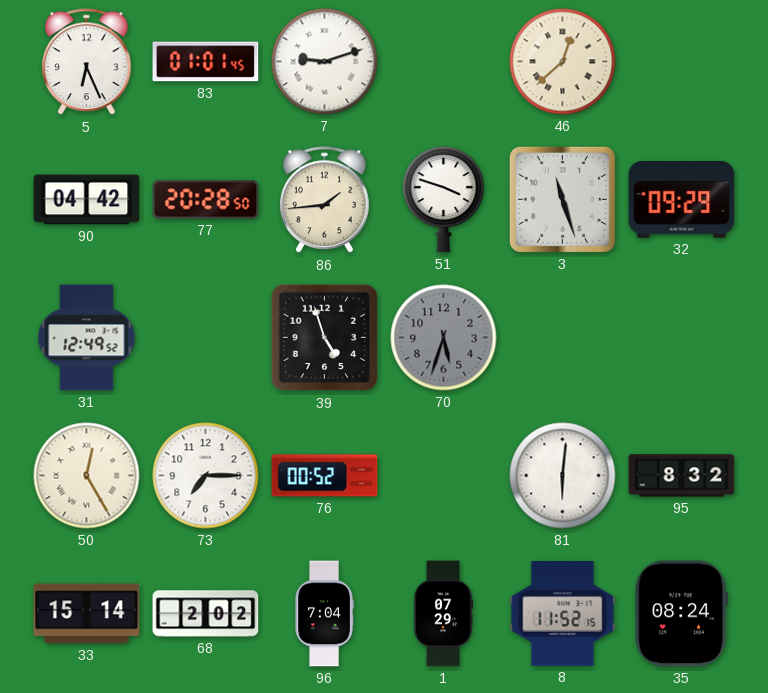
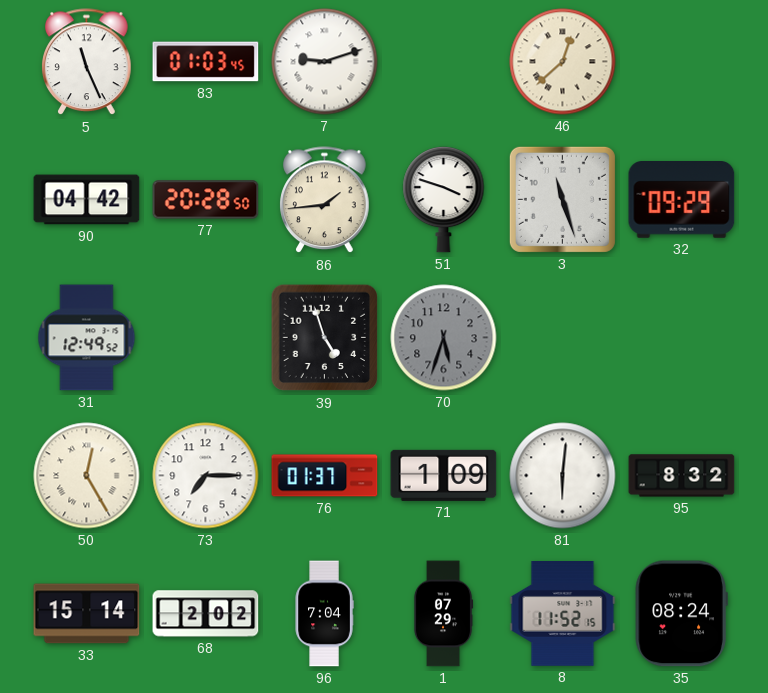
5: 6:26 -> 11:26
83: 01:01 -> 01:03
76: 00:52 -> 01:37
71: none -> 1:09
